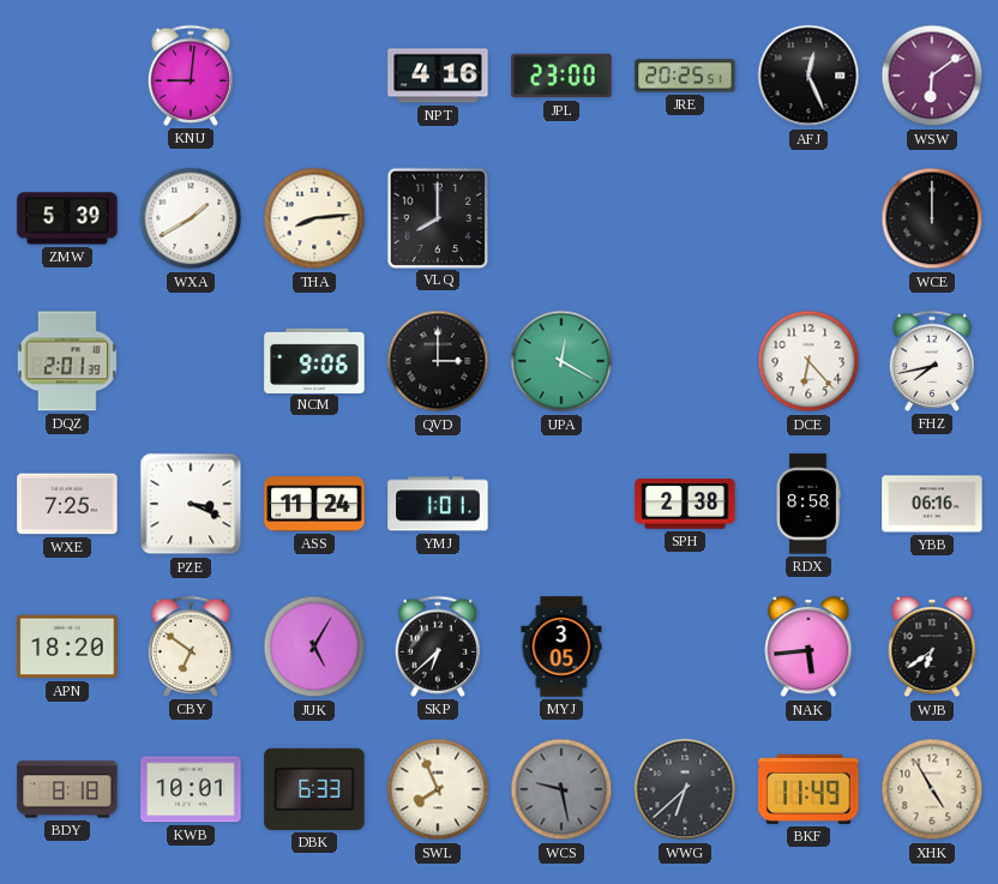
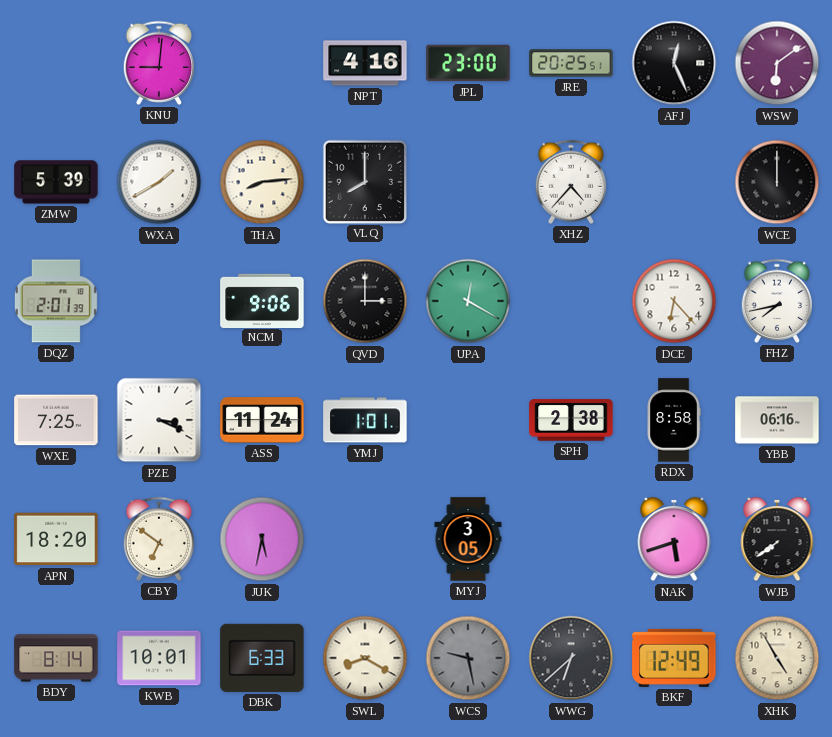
XHZ: none -> 4:37
JUK: 5:05 -> 5:32
SKP: 6:38 -> none
NAK: 5:44 -> 5:42
WJB: 6:39 -> 7:39
BDY: 8:18 -> 8:14
SWL: 7:56 -> 8:20
BKF: 11:49 -> 12:49
